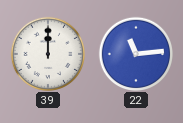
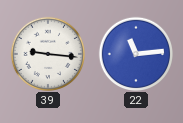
39: 12:00 -> 9:16
